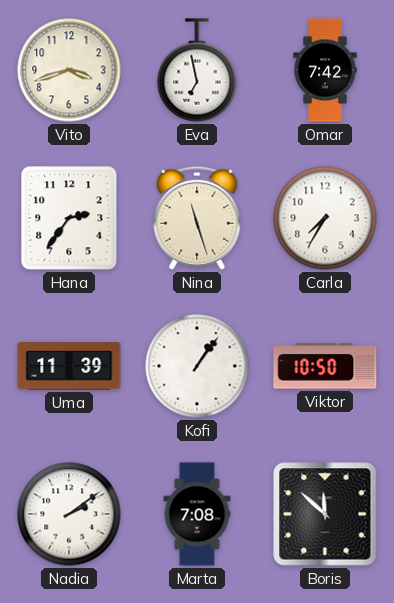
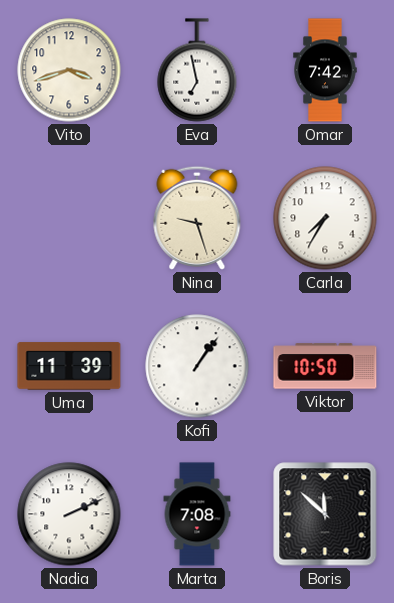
Hana: 2:36 -> none
Nina: 11:27 -> 9:27
Nadia: 2:09 -> 2:11
